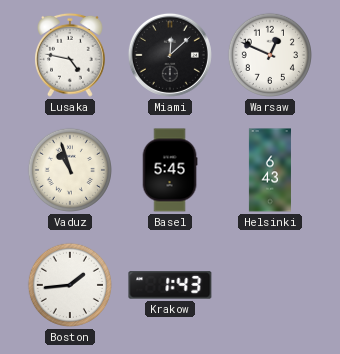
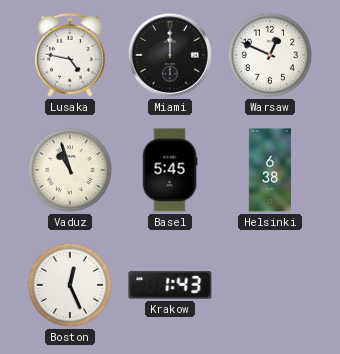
Miami: 12:08 -> 12:00
Helsinki: 6:43 -> 6:38
Boston: 1:44 -> 12:26
